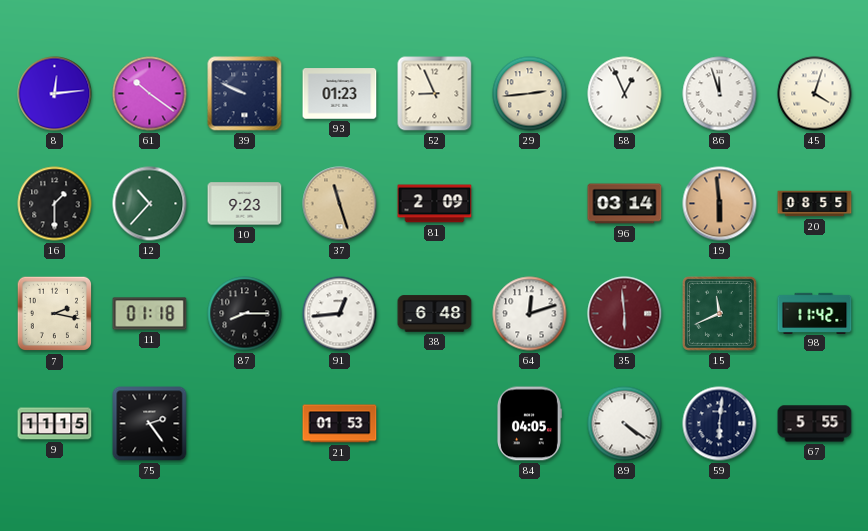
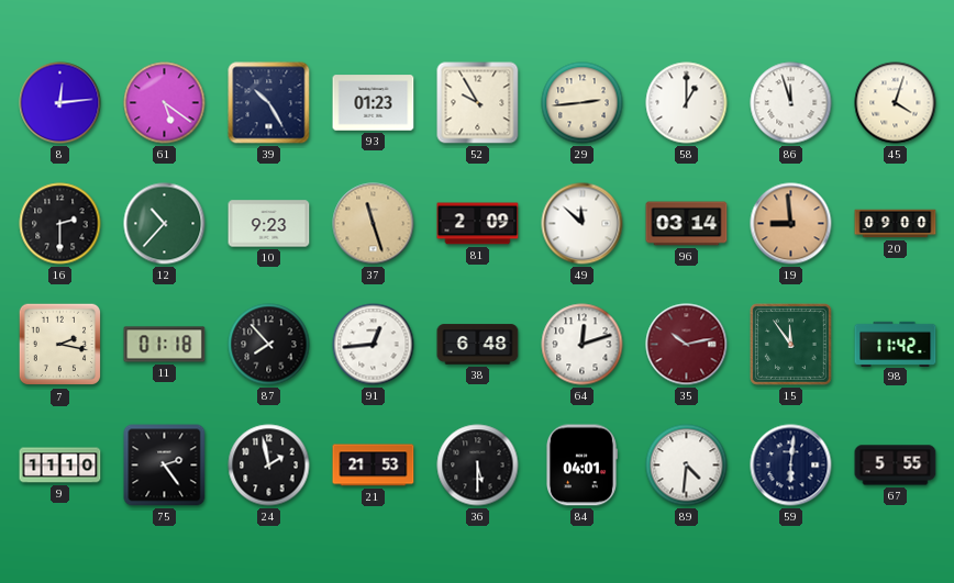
61: 10:21 -> 5:21
39: 9:49 -> 10:25
52: 8:56 -> 9:55
58: 12:56 -> 1:00
16: 1:30 -> 2:30
49: none -> 11:52
19: 5:59 -> 8:59
20: 08:55 -> 09:00
87: 8:15 -> 7:53
35: 5:59 -> 10:13
15: 11:41 -> 11:54
9: 11:15 -> 11:10
24: none -> 1:58
21: 01:53 -> 21:53
36: none -> 5:30
84: 04:05 -> 04:01
89: 4:21 -> 4:31
